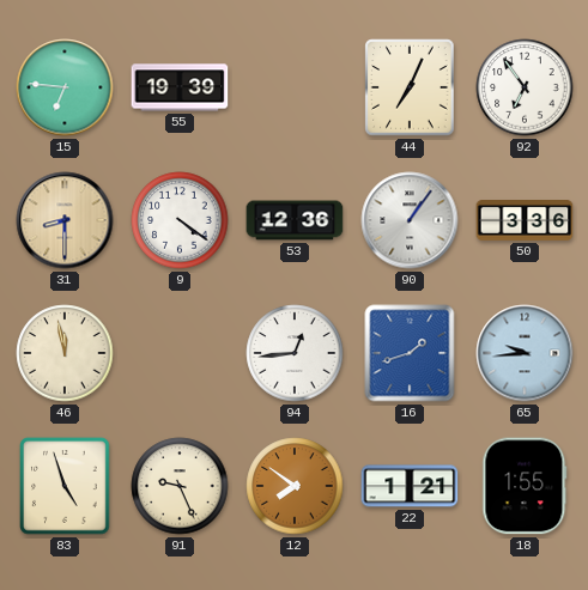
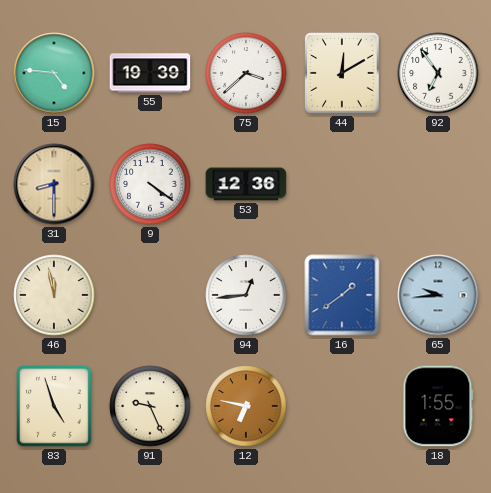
15: 6:46 -> 4:46
75: none -> 3:38
44: 7:04 -> 12:10
90: 1:06 -> none
50: 3:36 -> none
16: 1:42 -> 1:39
12: 7:51 -> 6:47
22: 1:21 -> none
